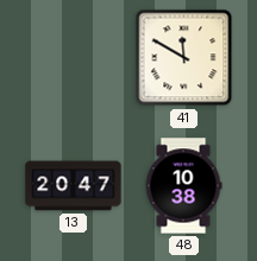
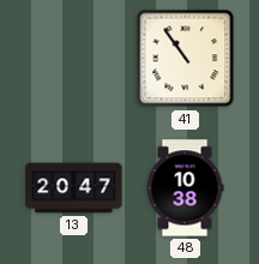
41: 11:50 -> 10:54
